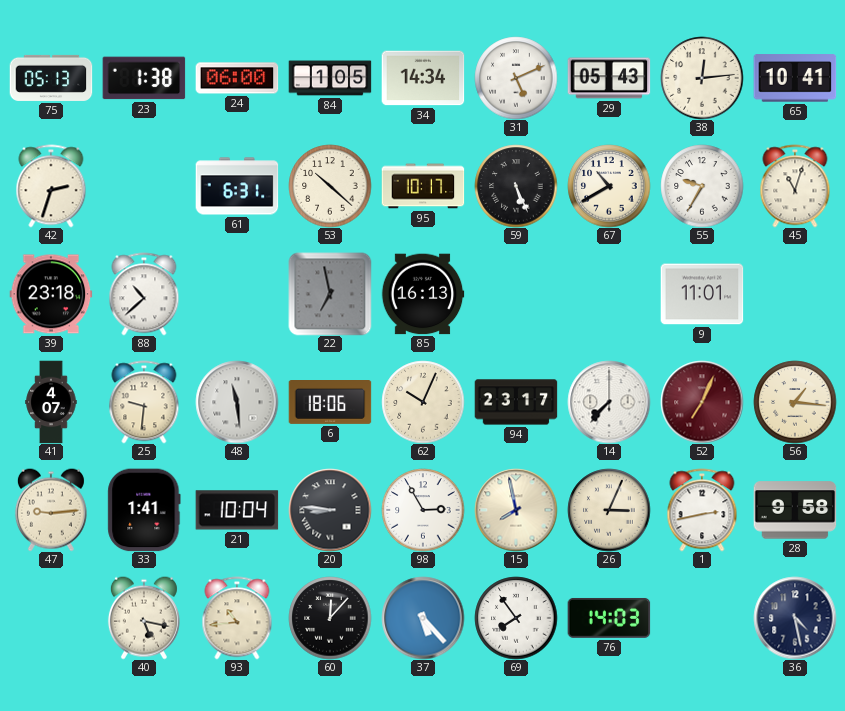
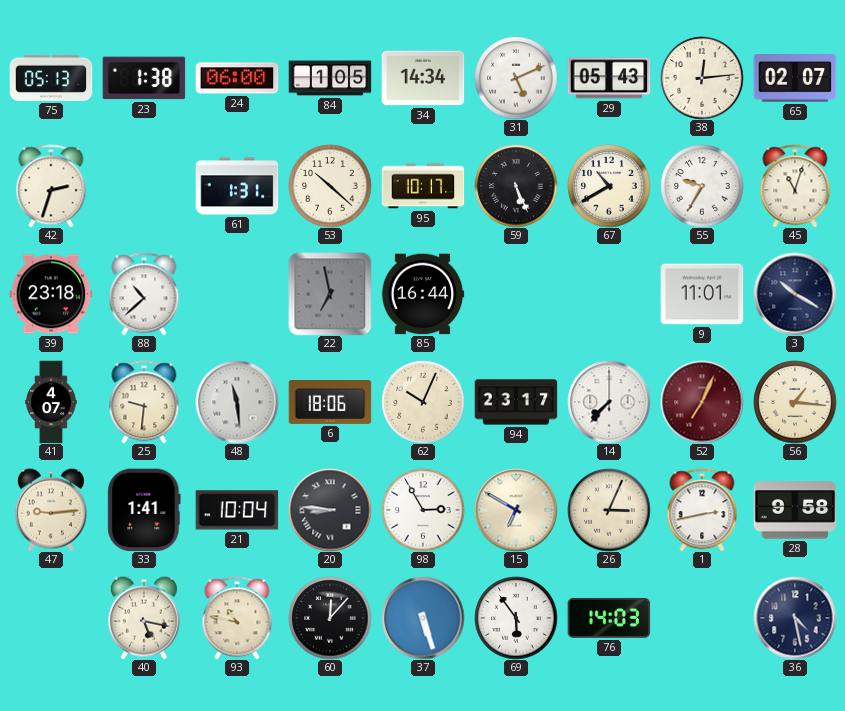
65: 10:41 -> 02:07
61: 6:31 -> 1:31
85: 16:13 -> 16:44
3: none -> 10:20
15: 7:58 -> 6:50
93: 10:44 -> 10:47
37: 5:23 -> 5:27
69: 7:54 -> 5:54
